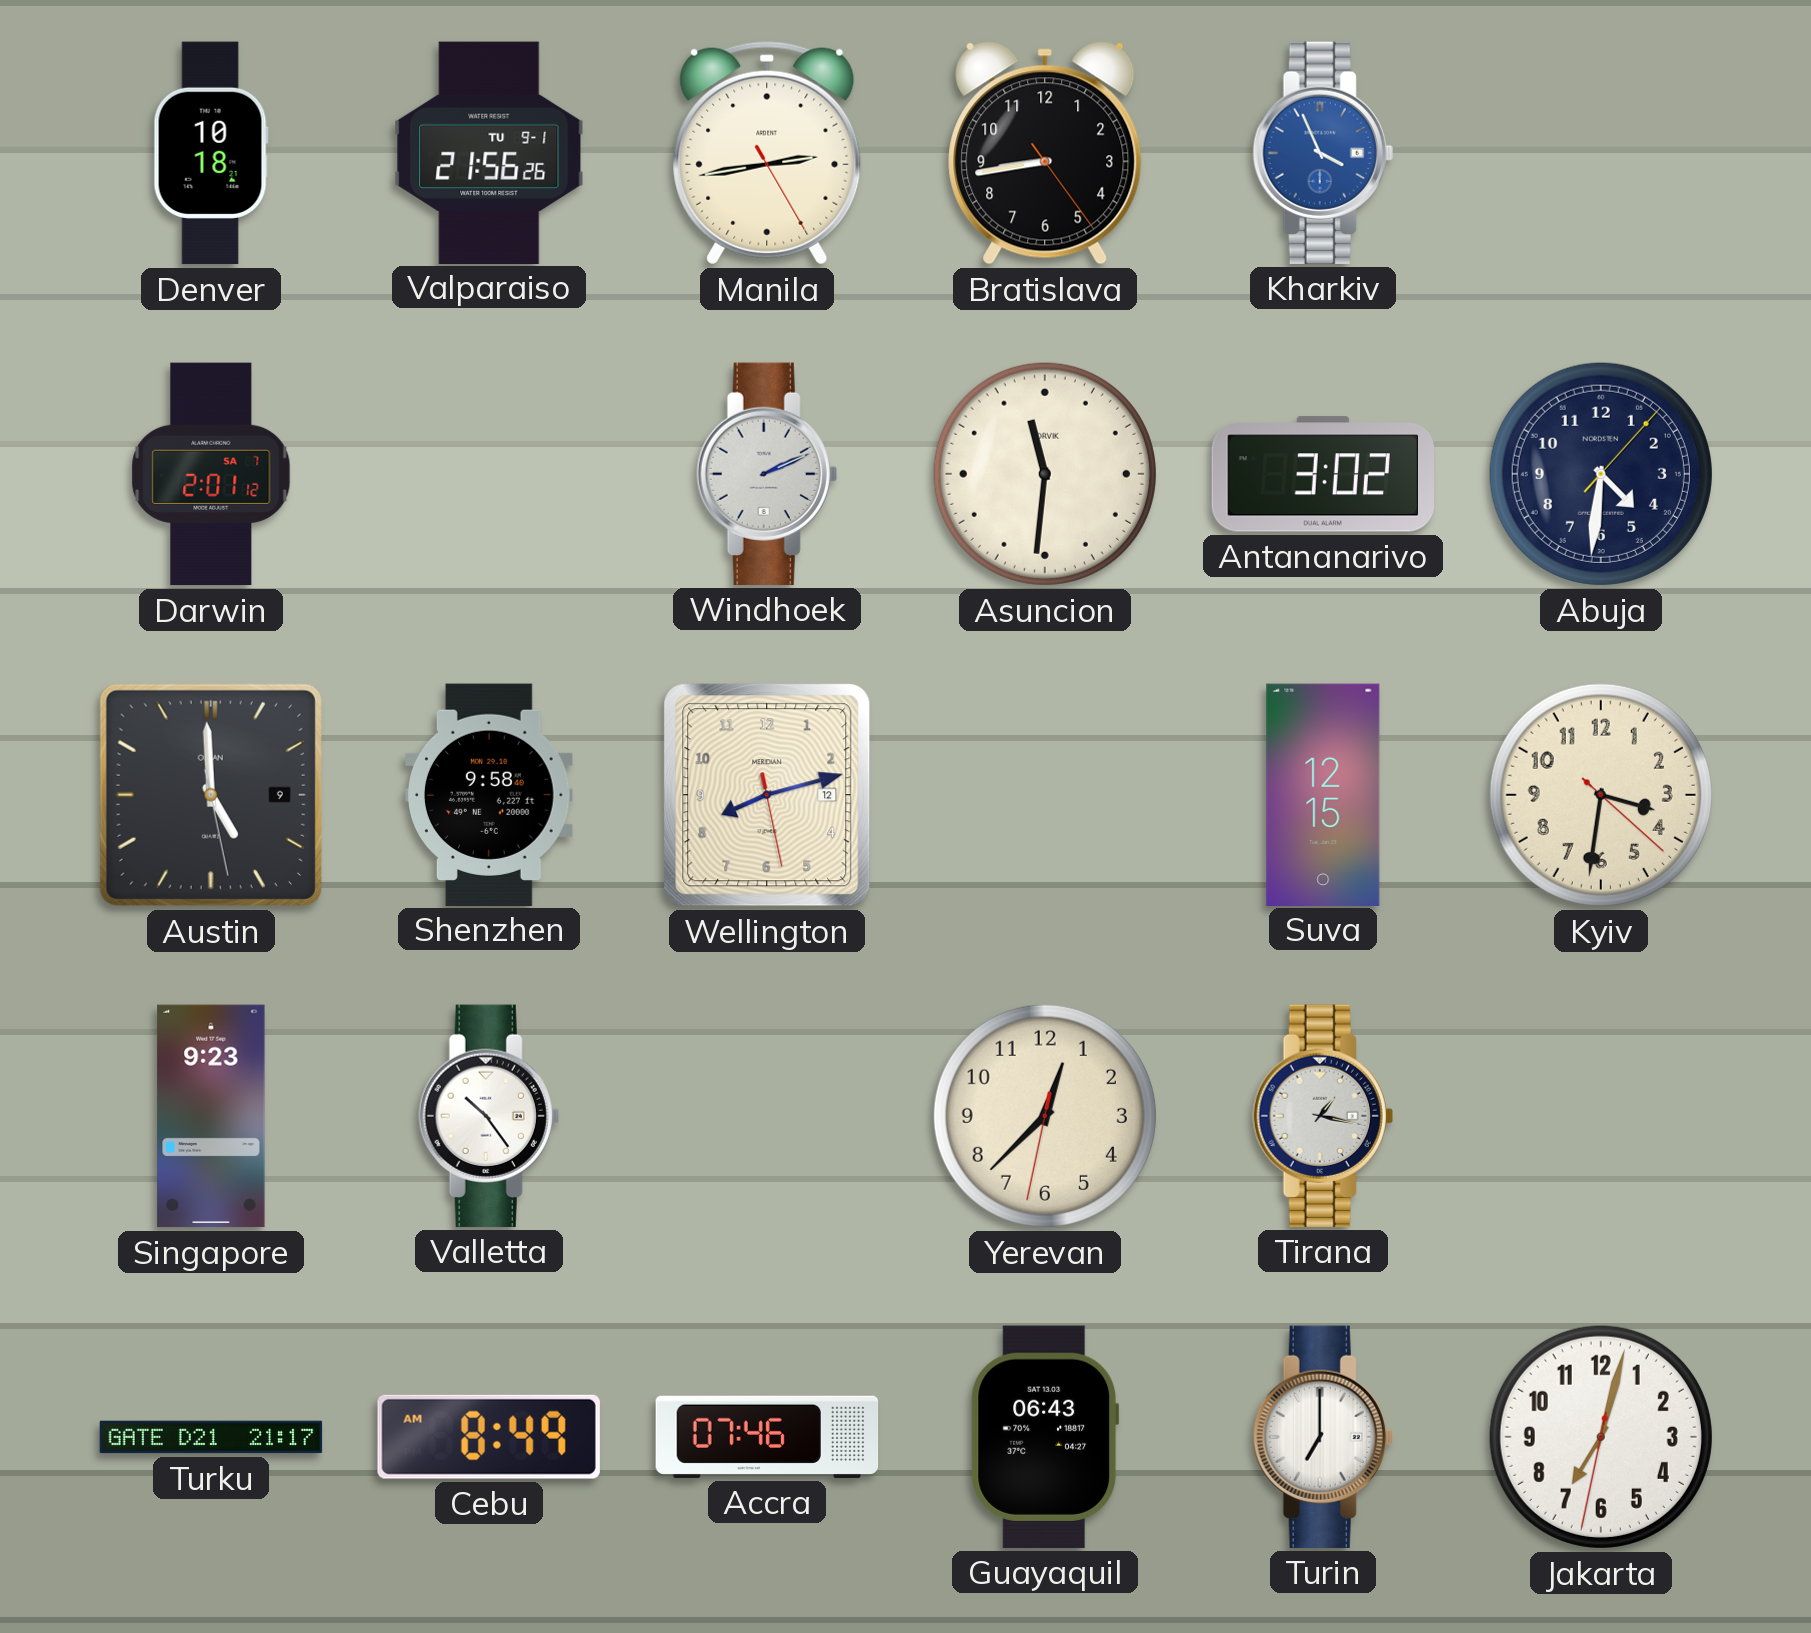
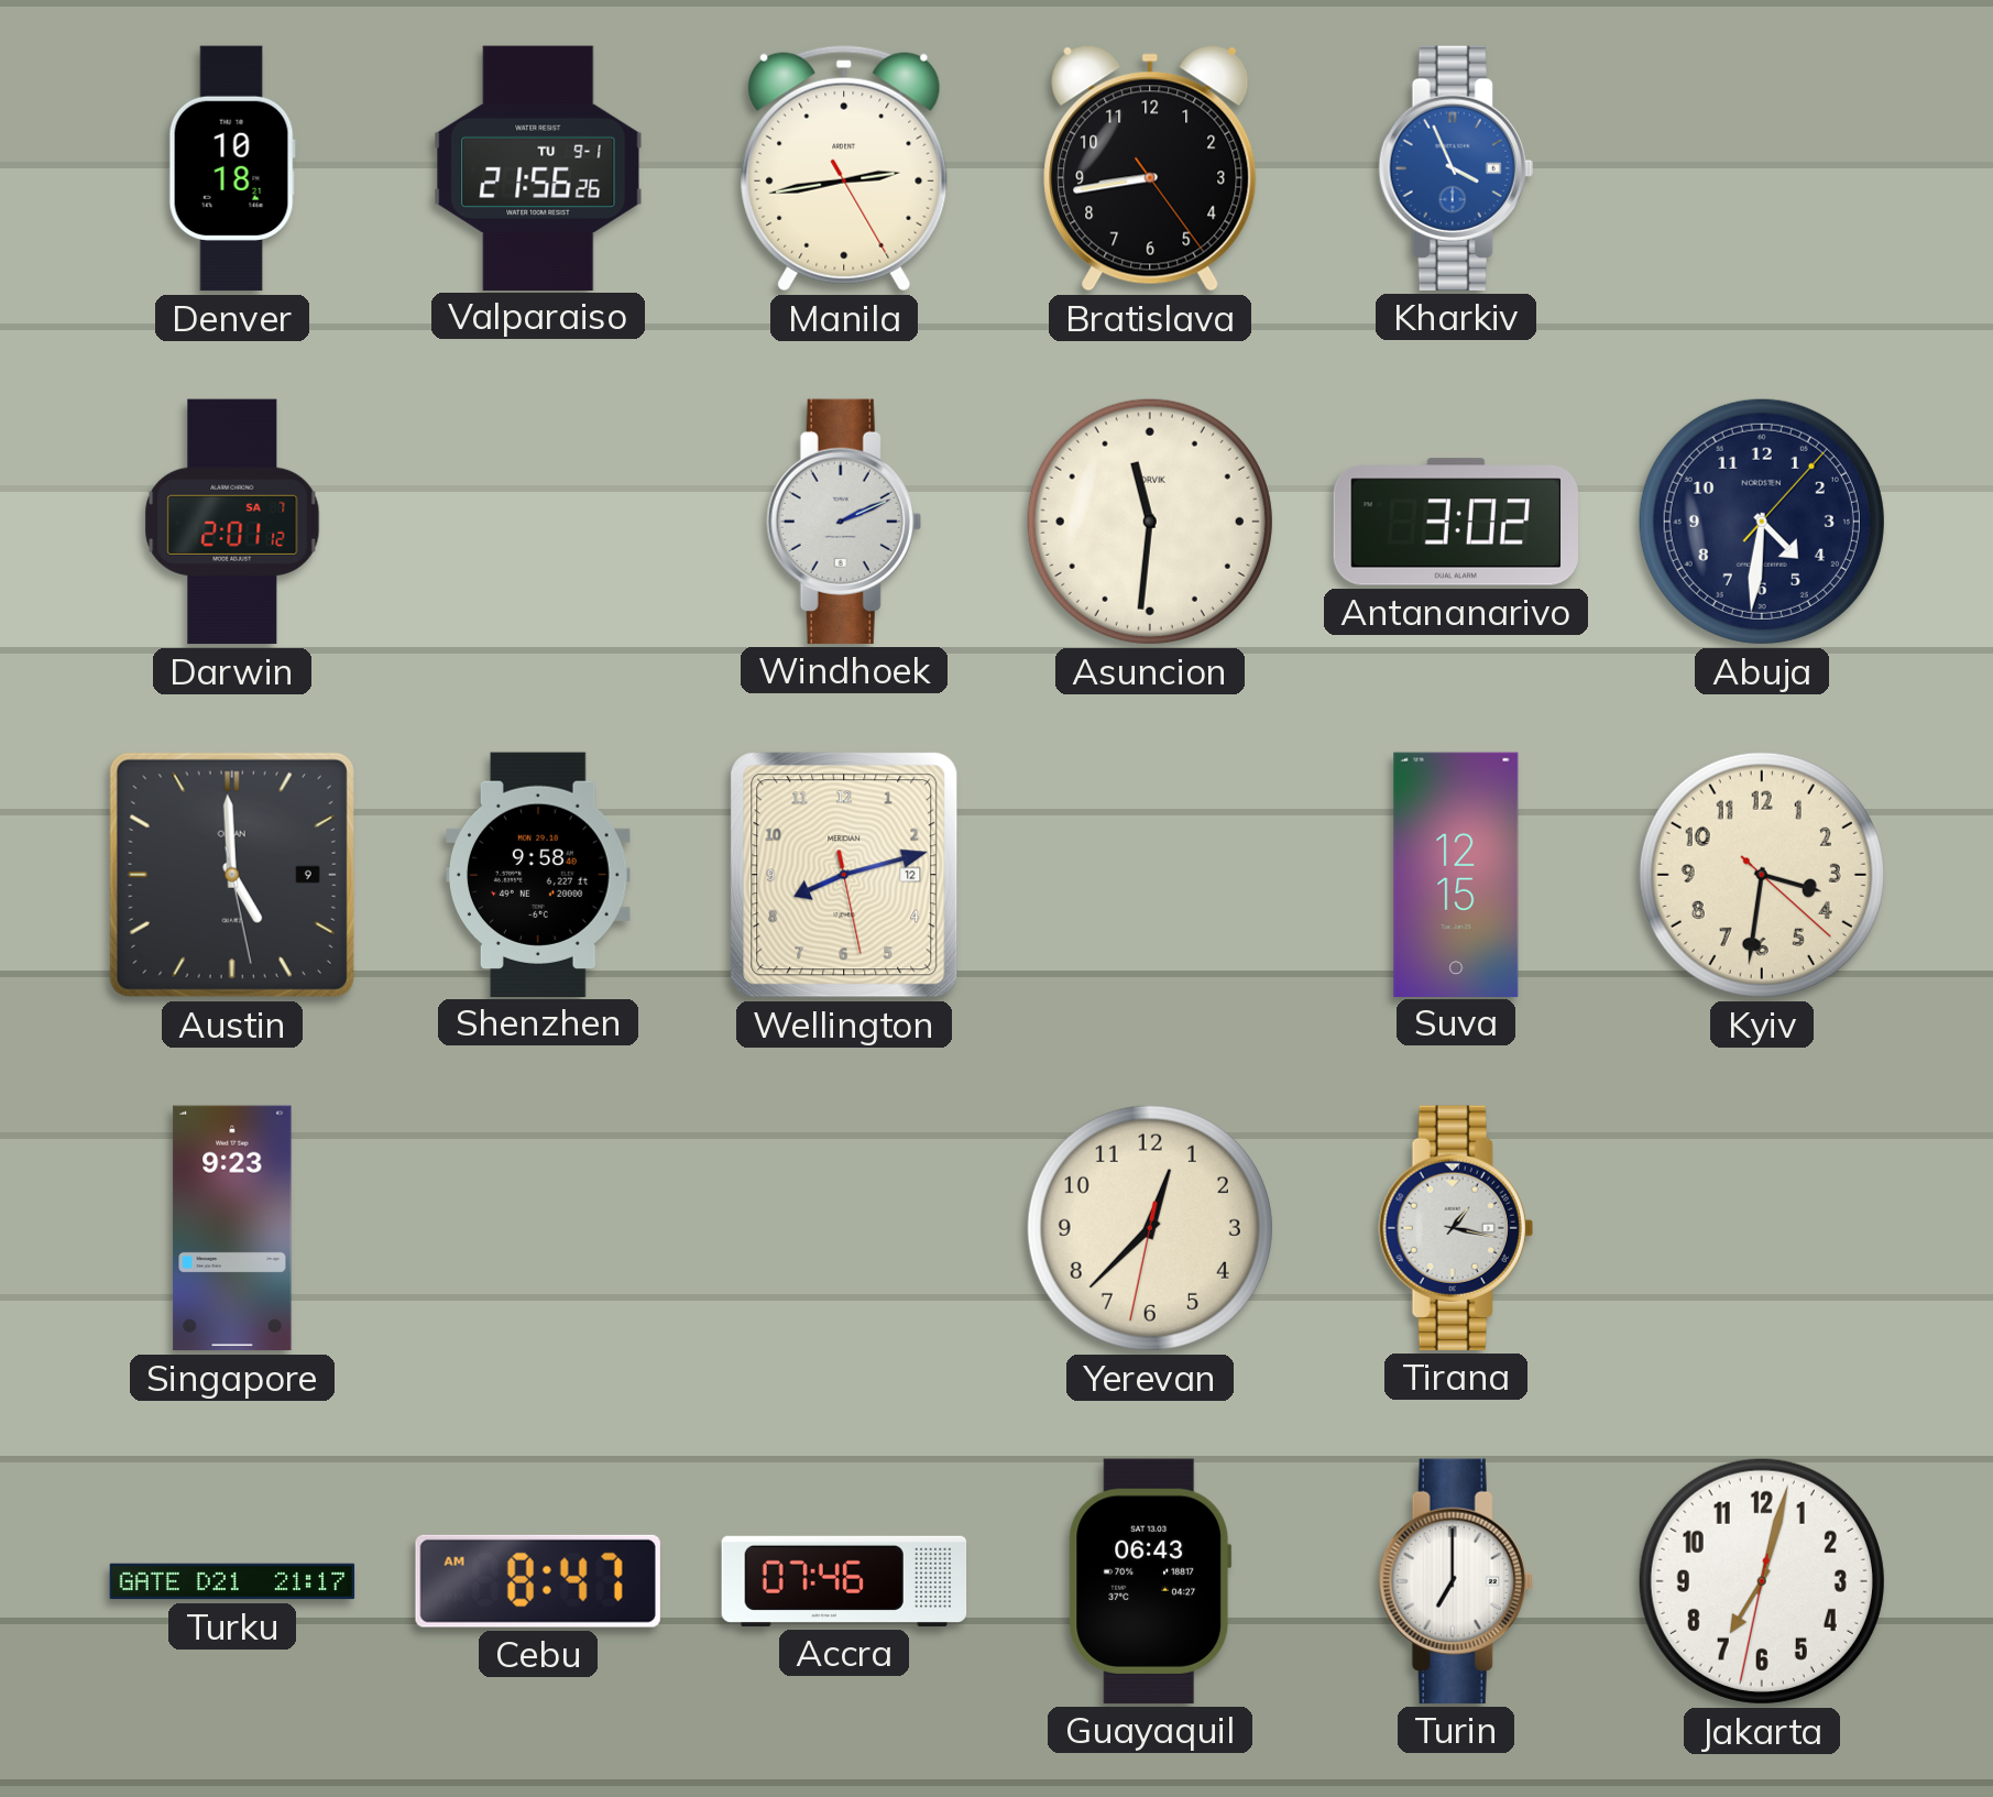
Valletta: 10:24 -> none
Cebu: 8:49 -> 8:47
